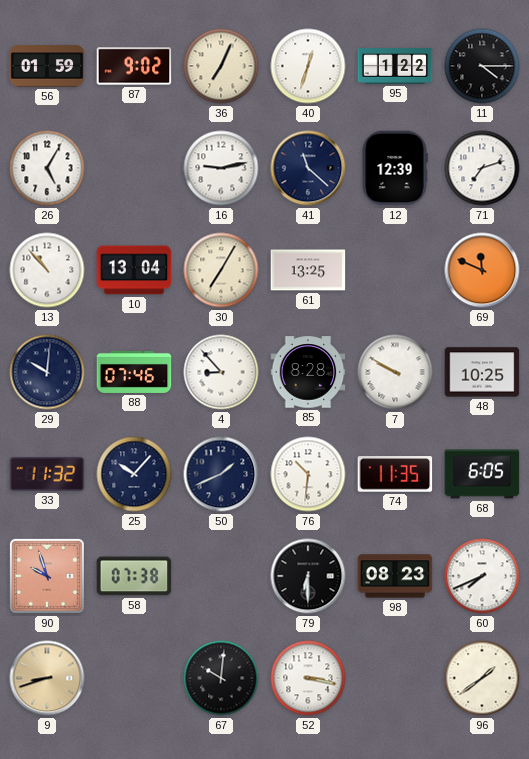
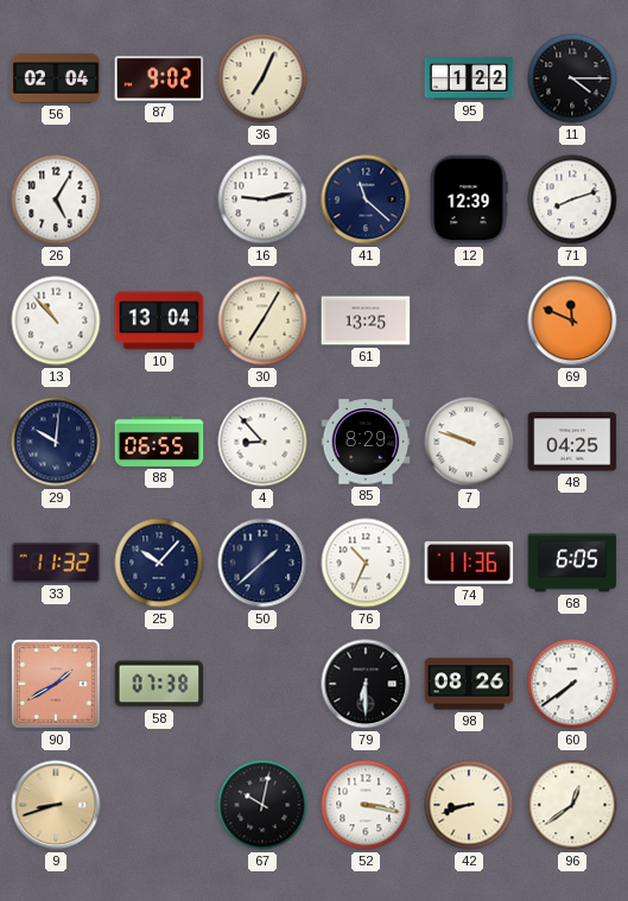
56: 01:59 -> 02:04
40: 12:33 -> none
71: 7:12 -> 8:12
88: 07:46 -> 06:55
85: 8:28 -> 8:29
7: 9:50 -> 9:48
48: 10:25 -> 04:25
50: 1:41 -> 1:38
76: 10:31 -> 10:34
74: 11:35 -> 11:36
90: 9:57 -> 1:40
98: 08:23 -> 08:26
60: 7:41 -> 7:39
67: 10:01 -> 10:02
42: none -> 8:42
96: 1:39 -> 12:39
